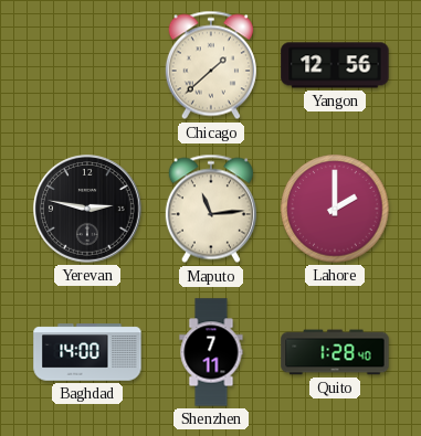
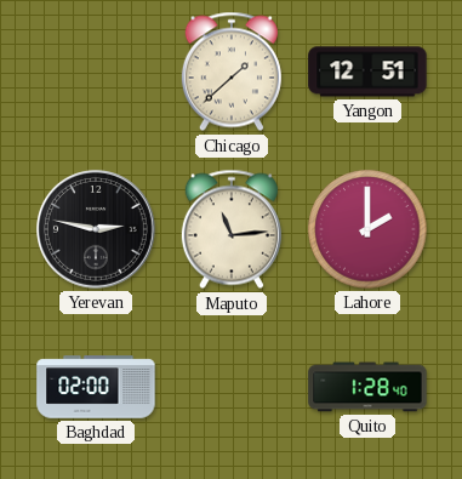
Yangon: 12:56 -> 12:51
Baghdad: 14:00 -> 02:00
Shenzhen: 7:11 -> none
